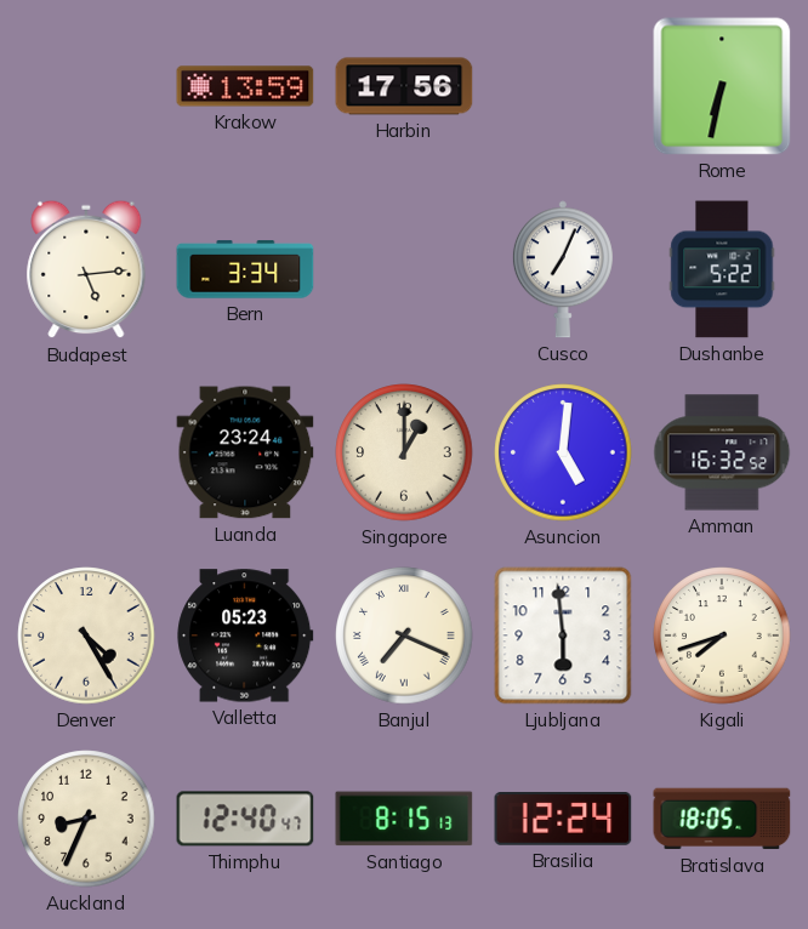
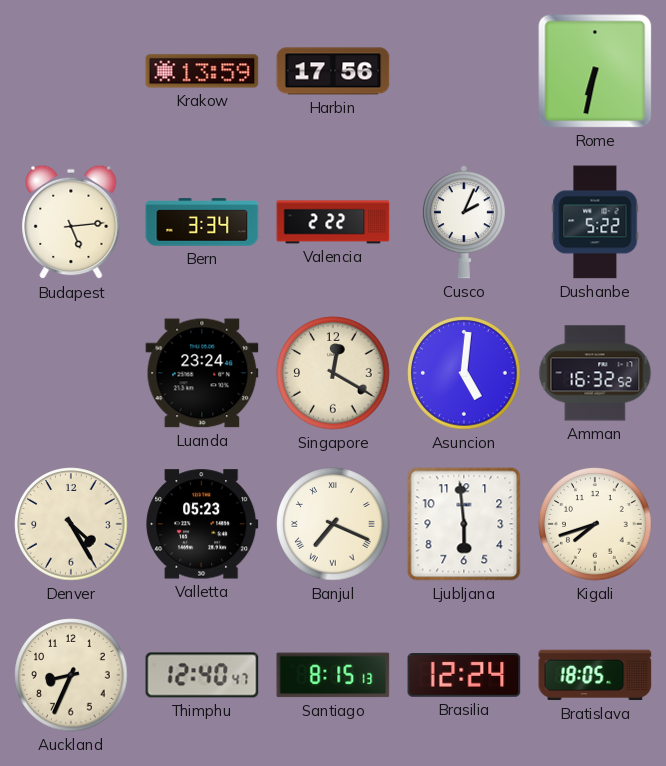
Valencia: none -> 2:22
Cusco: 7:04 -> 2:04
Singapore: 1:00 -> 12:20
